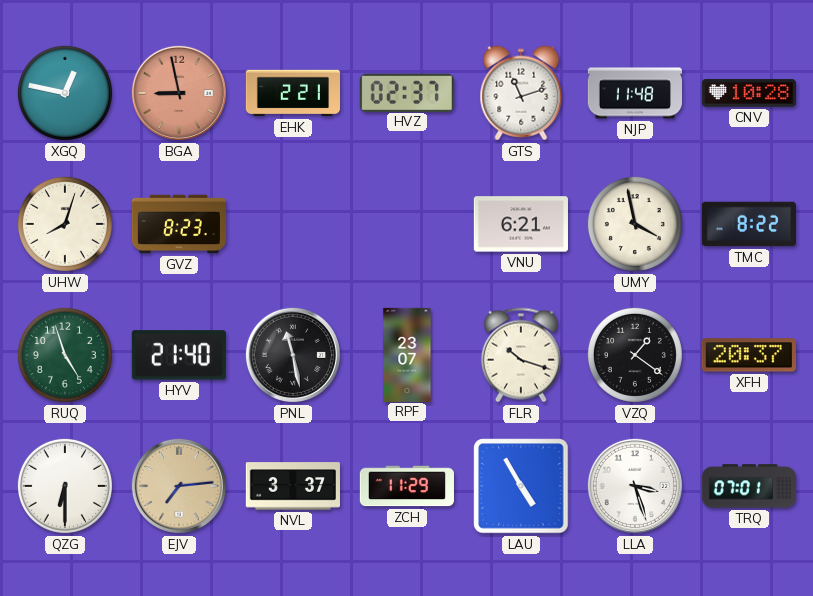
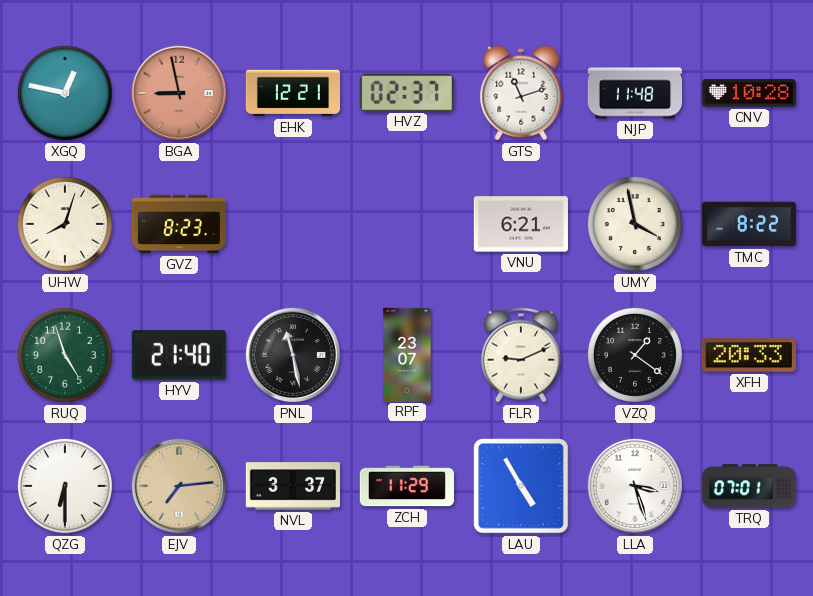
EHK: 2:21 -> 12:21
FLR: 10:18 -> 9:11
XFH: 20:37 -> 20:33
